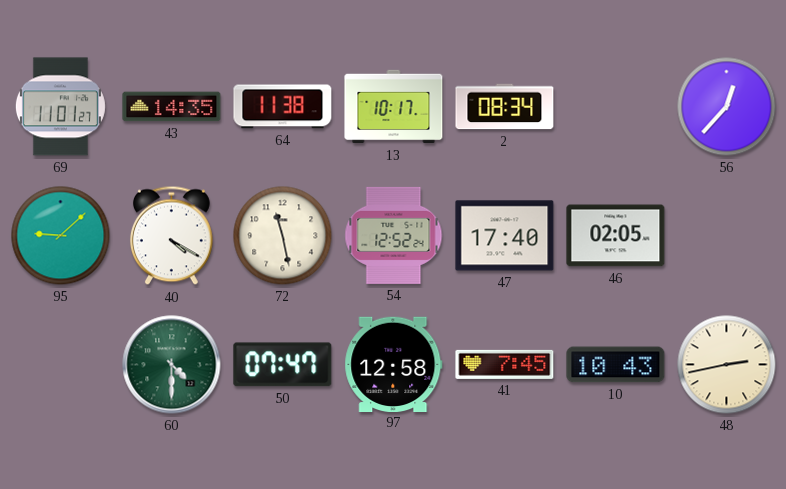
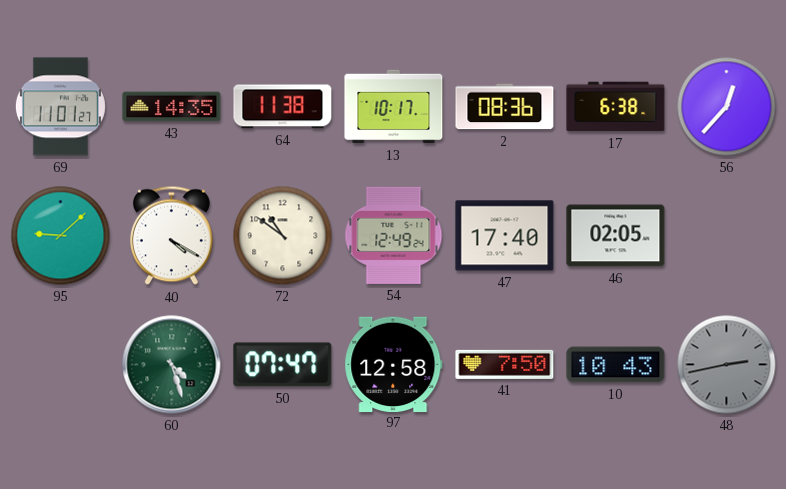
2: 08:34 -> 08:36
17: none -> 6:38
72: 11:28 -> 10:51
54: 12:52 -> 12:49
60: 4:30 -> 4:27
41: 7:45 -> 7:50
48 dial: cream -> grey
